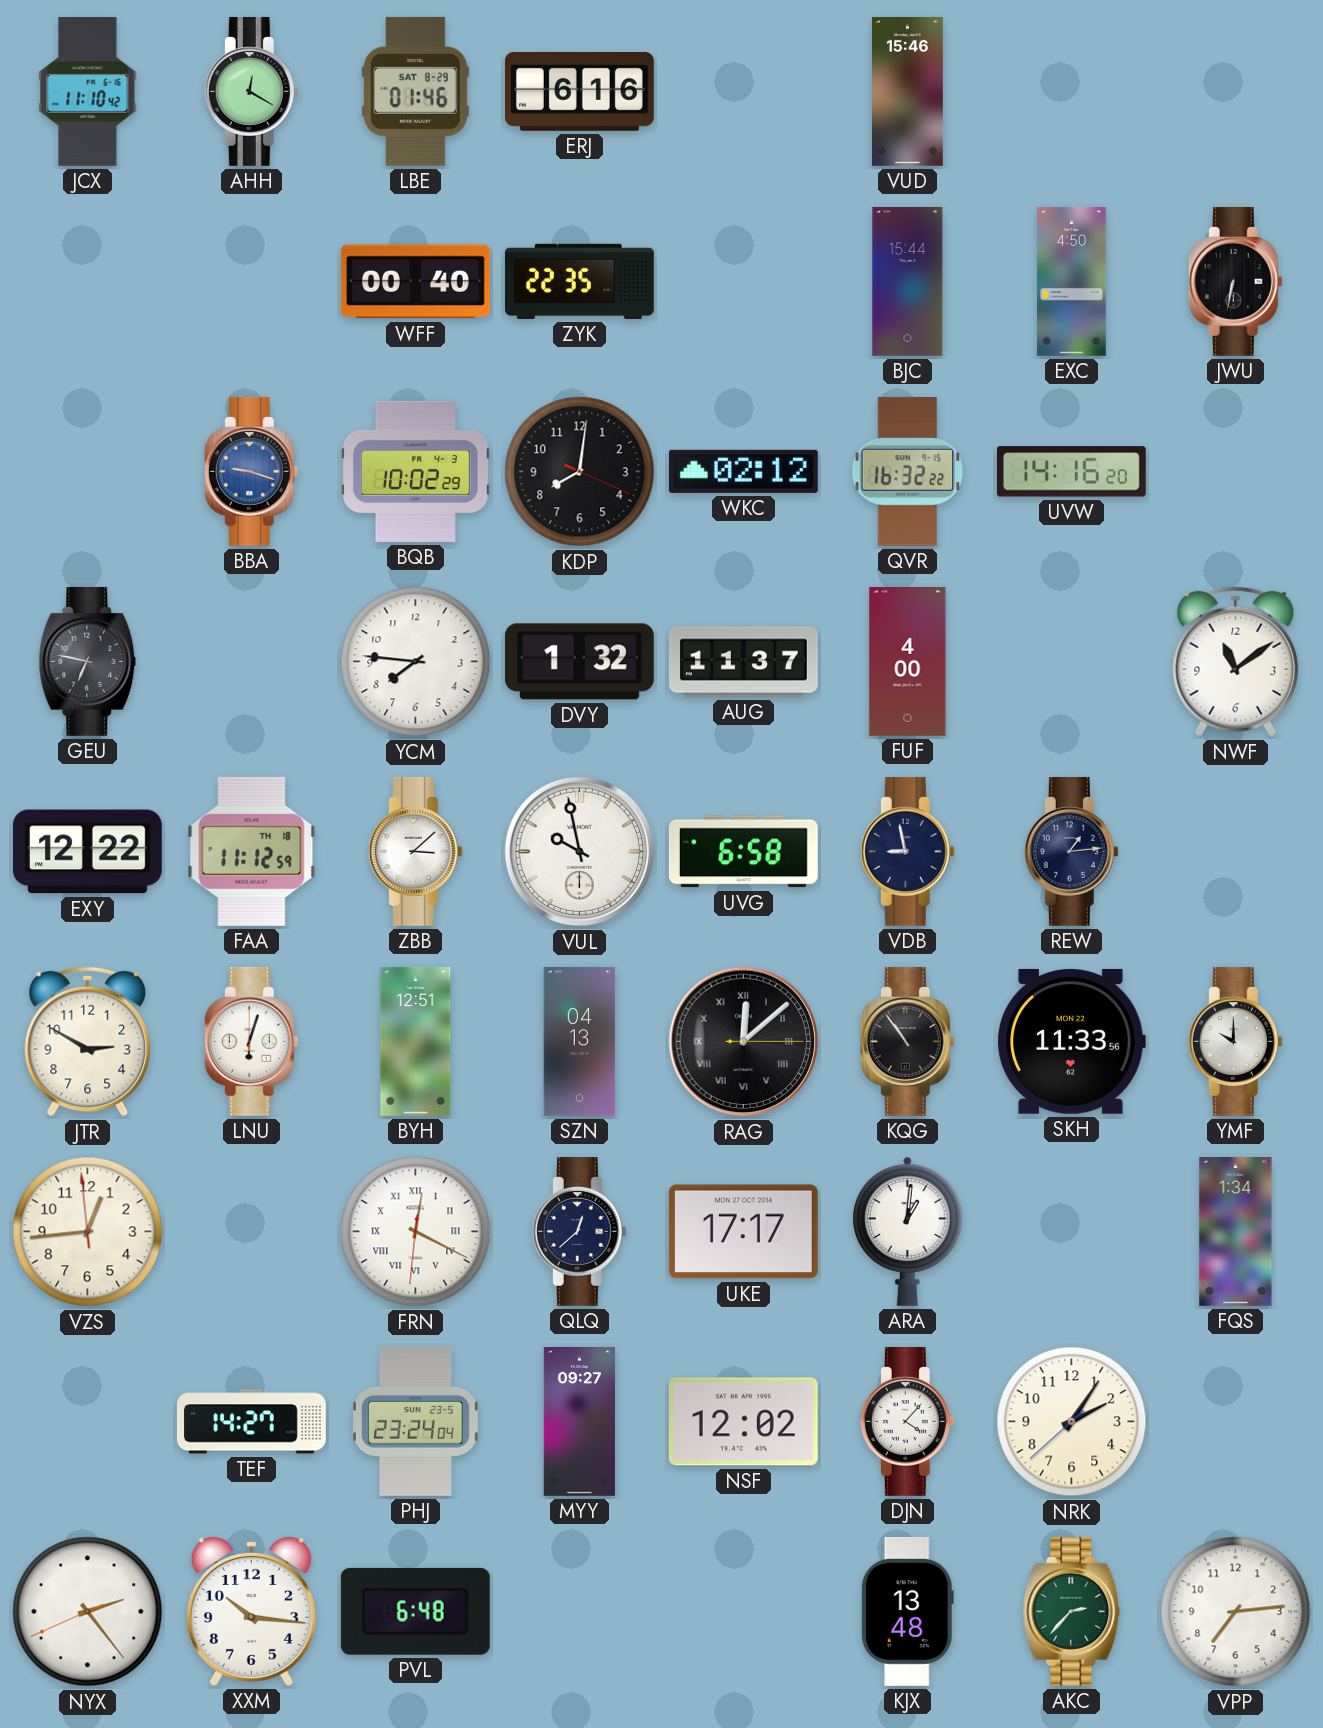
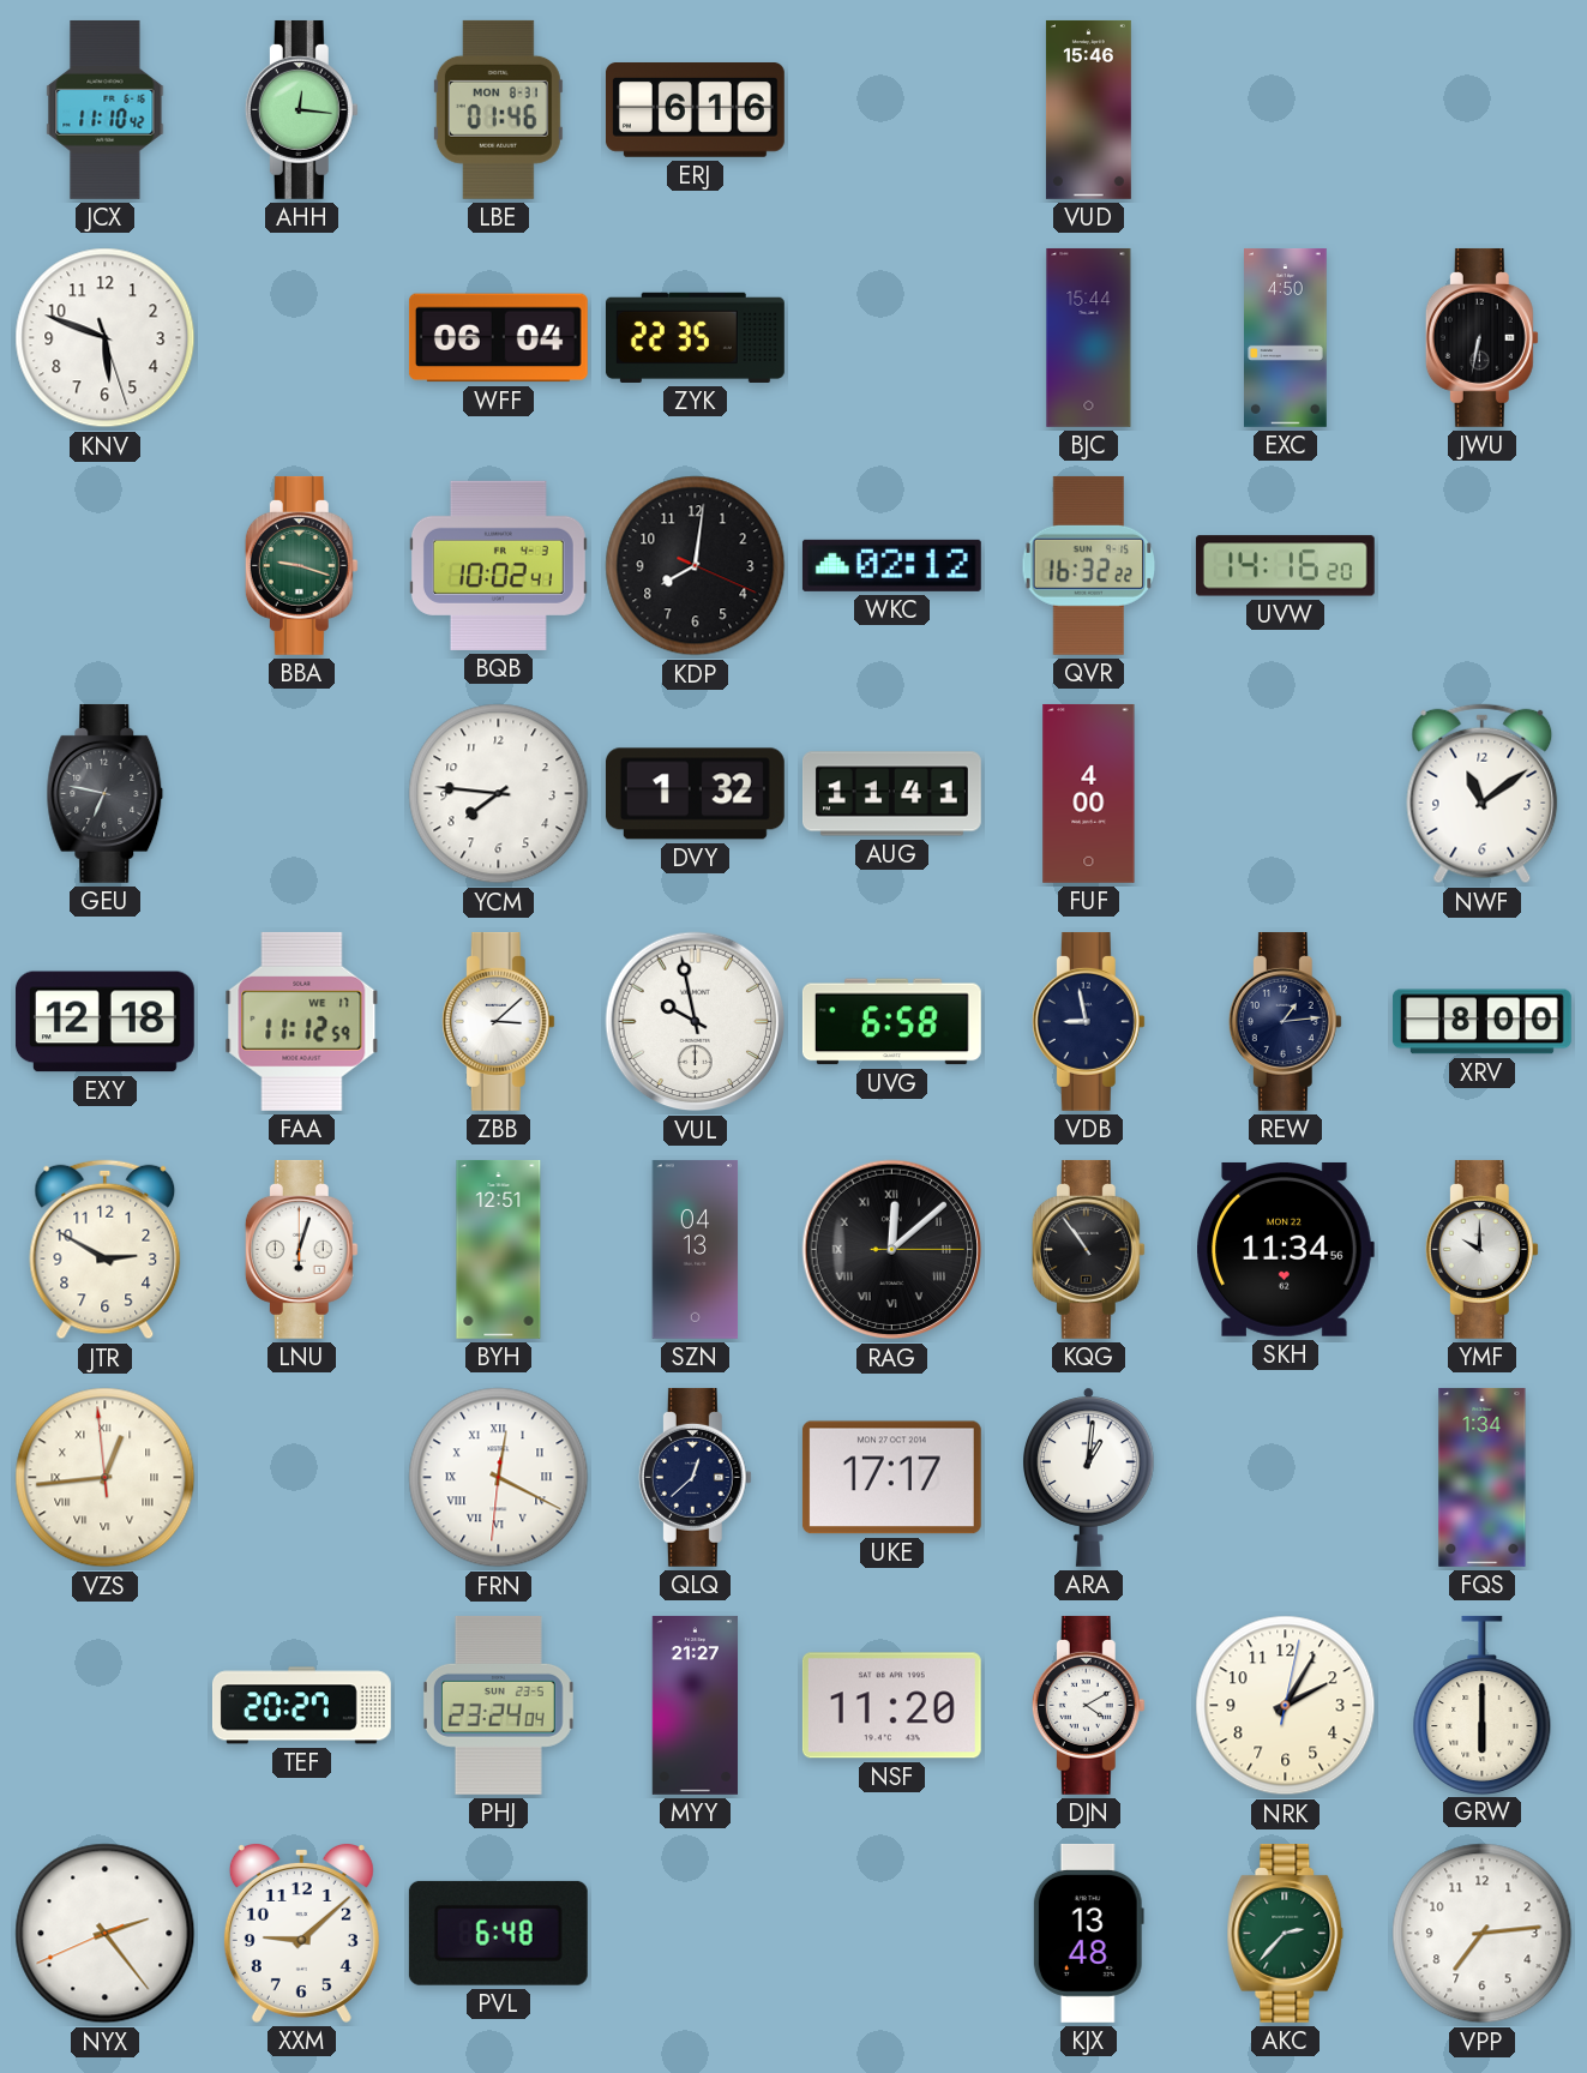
AHH: 12:20 -> 12:16
LBE date: SAT 8-29 -> MON 8-31
KNV: none -> 5:48
WFF: 00:40 -> 06:04
BBA dial: blue -> green
BQB: 10:02:29 -> 10:02:41
AUG: 11:37 -> 11:41
EXY: 12:22 -> 12:18
FAA date: TH 18 -> WE 17
XRV: none -> 8:00
SKH: 11:33 -> 11:34
VZS numerals: Arabic -> Roman
TEF: 14:27 -> 20:27
MYY: 09:27 -> 21:27
NSF: 12:02 -> 11:20
DJN: 4:07 -> 4:10
NRK: 2:05:38 -> 2:05:02
GRW: none -> 6:00
XXM: 10:16 -> 9:08
